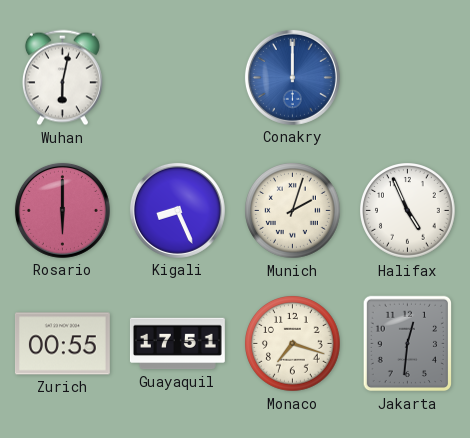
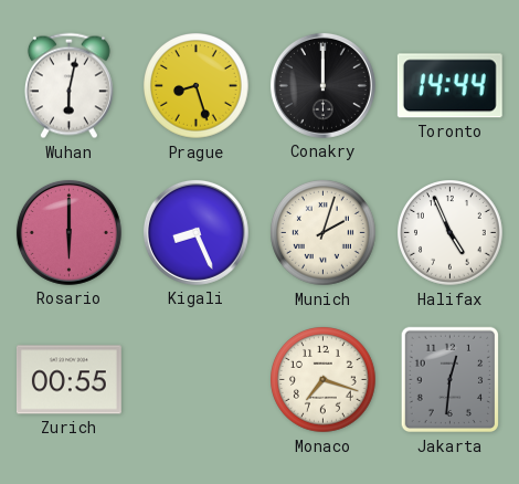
Prague: none -> 8:27
Conakry dial: blue -> black
Toronto: none -> 14:44
Guayaquil: 17:51 -> none
